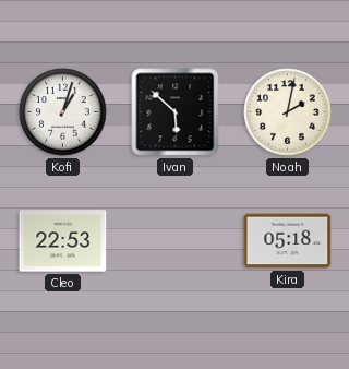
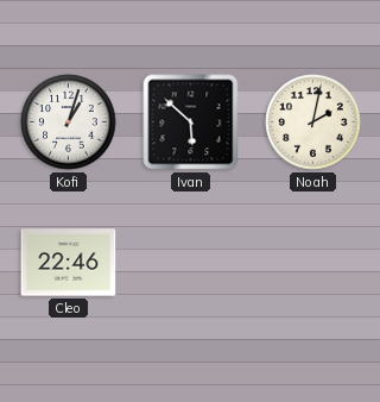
Cleo: 22:53 -> 22:46
Kira: 05:18 -> none
